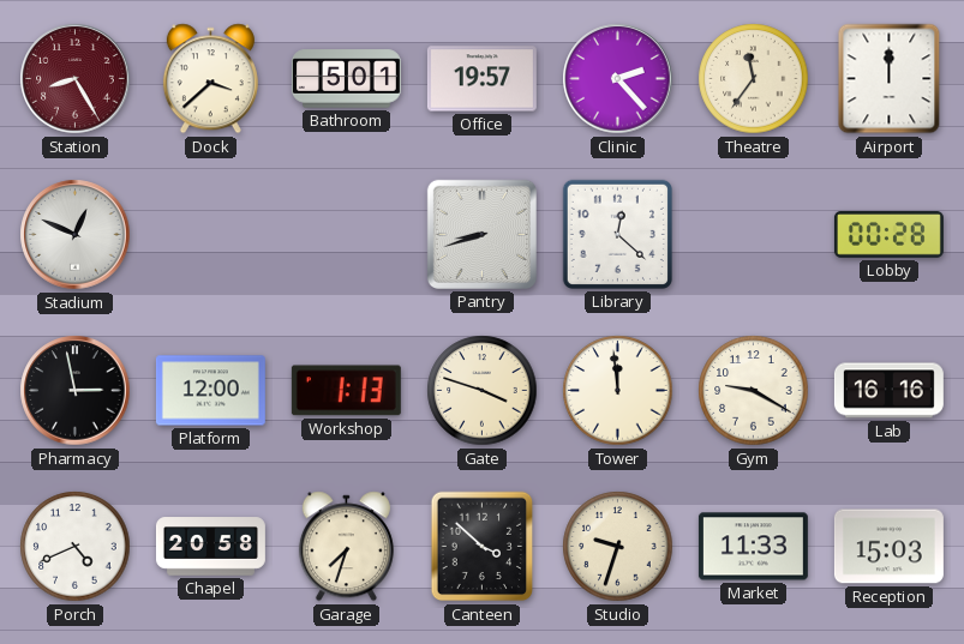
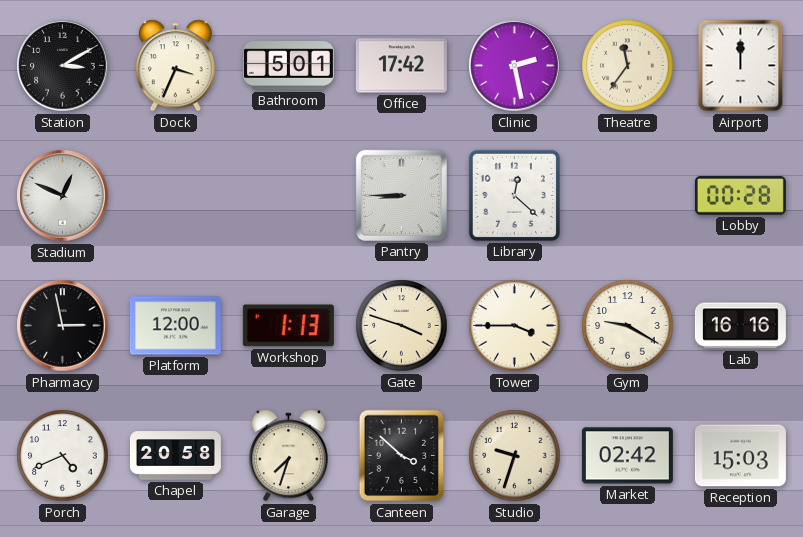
Station: 8:25 -> 3:10
Station dial: burgundy -> black
Dock: 3:38 -> 3:34
Office: 19:57 -> 17:42
Clinic: 2:23 -> 2:28
Pantry: 8:42 -> 8:45
Tower: 11:59 -> 3:45
Market: 11:33 -> 02:42
